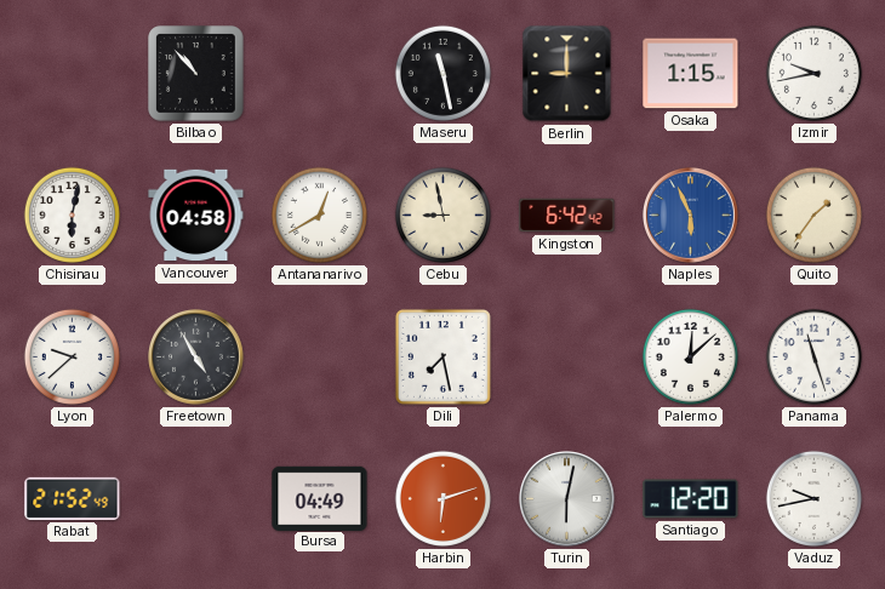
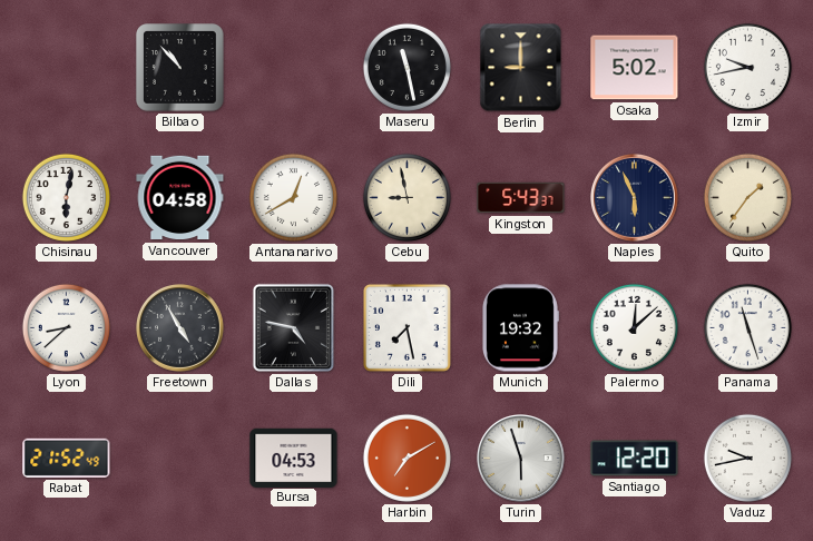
Osaka: 1:15 -> 5:02
Kingston: 6:42 -> 5:43
Naples dial: blue -> navy
Lyon: 9:38 -> 8:38
Dallas: none -> 4:47
Munich: none -> 19:32
Bursa: 04:49 -> 04:53
Harbin: 6:12 -> 7:10
Turin: 6:02 -> 5:57
